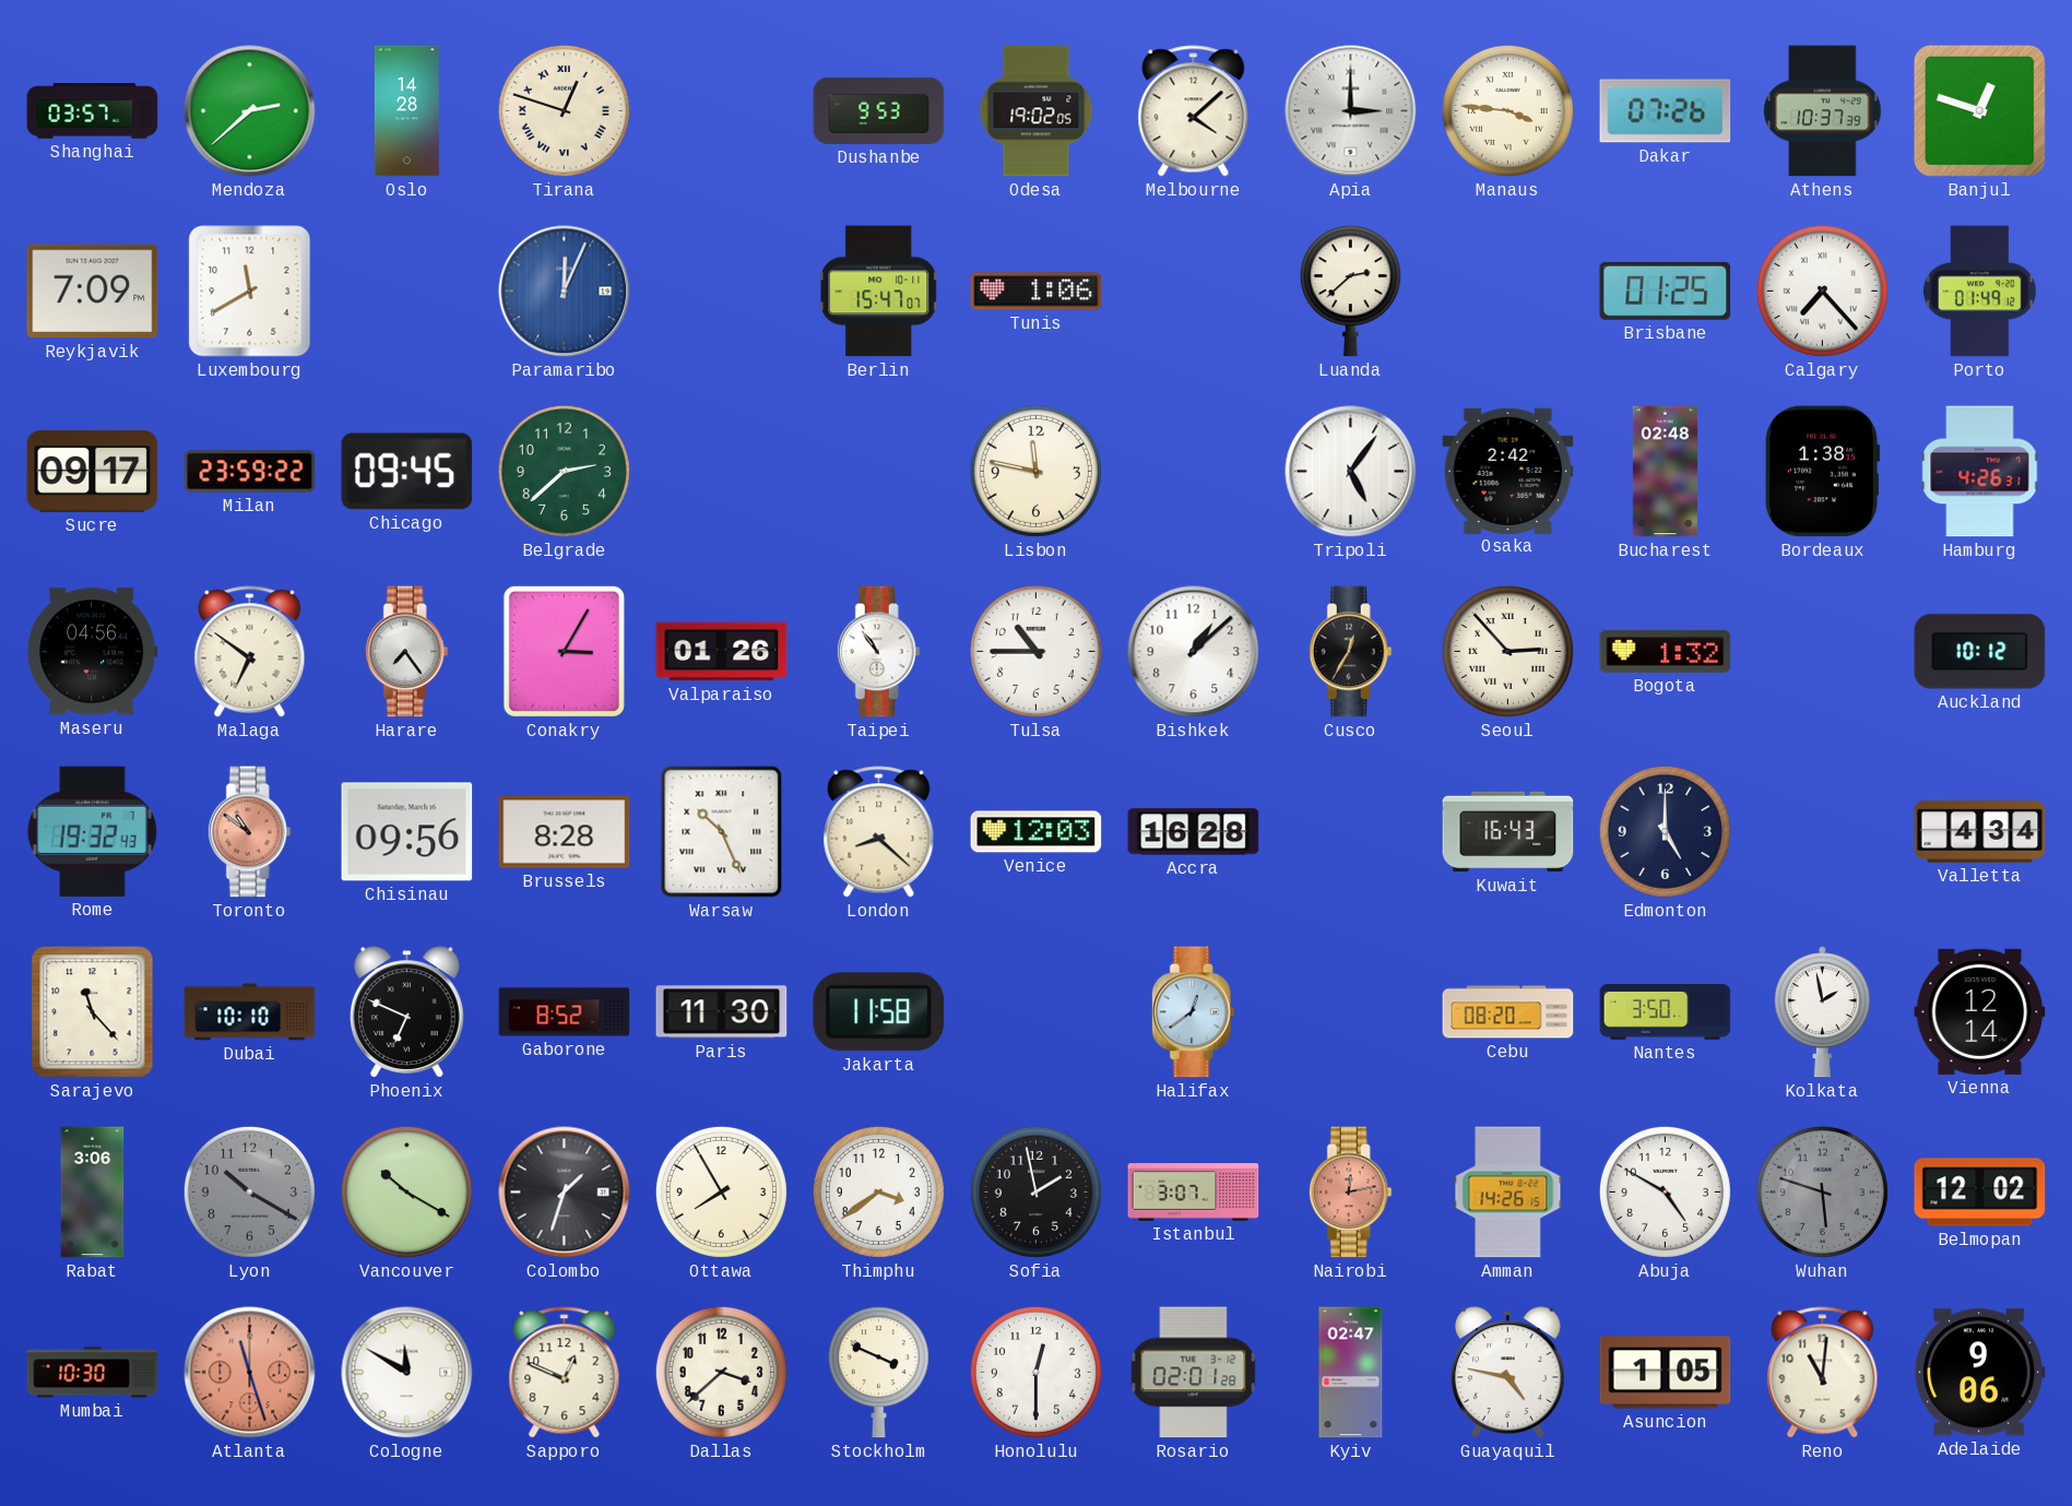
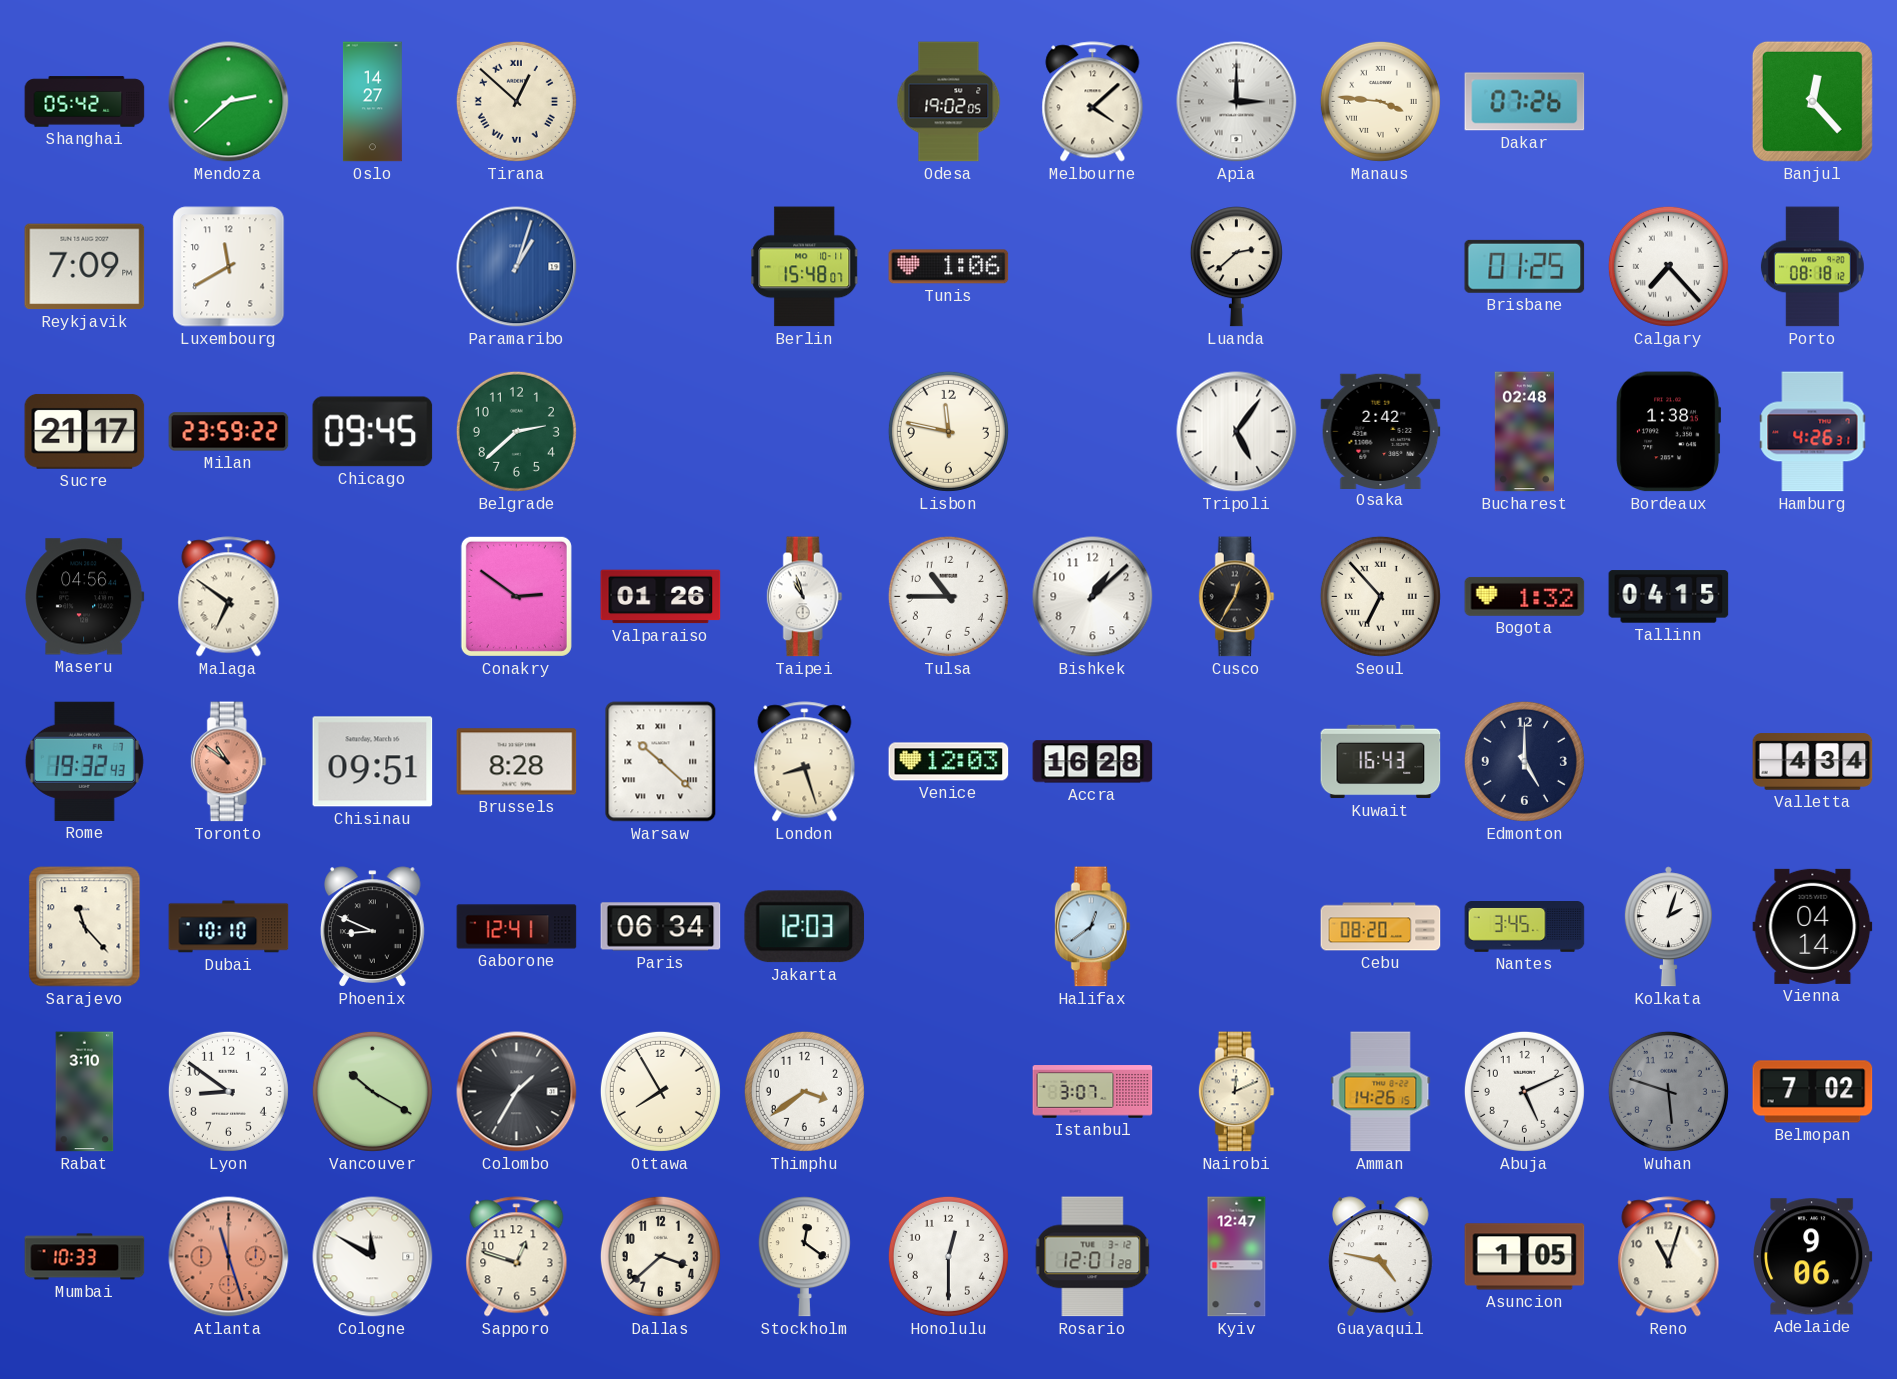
Shanghai: 03:57 -> 05:42
Oslo: 14:28 -> 14:27
Tirana: 12:48 -> 12:52
Dushanbe: 9:53 -> none
Athens: 10:37 -> none
Banjul: 12:48 -> 12:23
Paramaribo: 12:04 -> 1:03
Berlin: 15:47 -> 15:48
Porto: 01:49 -> 08:18
Sucre: 09:17 -> 21:17
Harare: 7:24 -> none
Conakry: 3:05 -> 2:51
Taipei: 10:54 -> 10:57
Seoul: 2:53 -> 6:53
Tallinn: none -> 04:15
Auckland: 10:12 -> none
Chisinau: 09:56 -> 09:51
Warsaw: 10:26 -> 10:22
London: 8:22 -> 8:27
Phoenix: 6:49 -> 8:49
Gaborone: 8:52 -> 12:41
Paris: 11:30 -> 06:34
Jakarta: 11:58 -> 12:03
Nantes: 3:50 -> 3:45
Kolkata: 1:58 -> 2:03
Vienna: 12:14 -> 04:14
Rabat: 3:06 -> 3:10
Lyon: 10:20 -> 8:51
Lyon dial: grey -> white
Colombo: 1:33 -> 1:35
Sofia: 1:58 -> none
Nairobi: 12:13 -> 12:11
Nairobi dial: salmon -> cream
Abuja: 4:50 -> 5:11
Belmopan: 12:02 -> 7:02
Mumbai: 10:30 -> 10:33
Sapporo: 12:49 -> 12:48
Stockholm: 3:49 -> 12:21
Rosario: 02:01 -> 12:01
Kyiv: 02:47 -> 12:47
Reno: 11:01 -> 11:03
